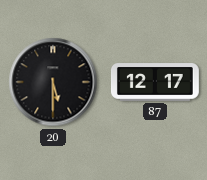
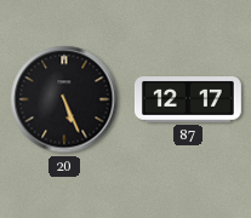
20: 5:30 -> 5:26
